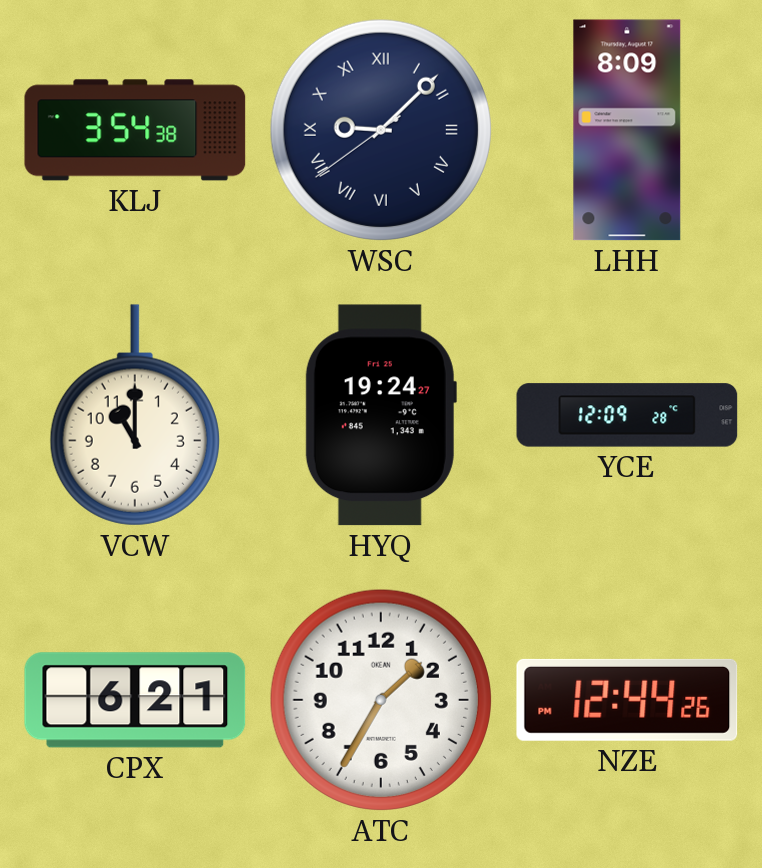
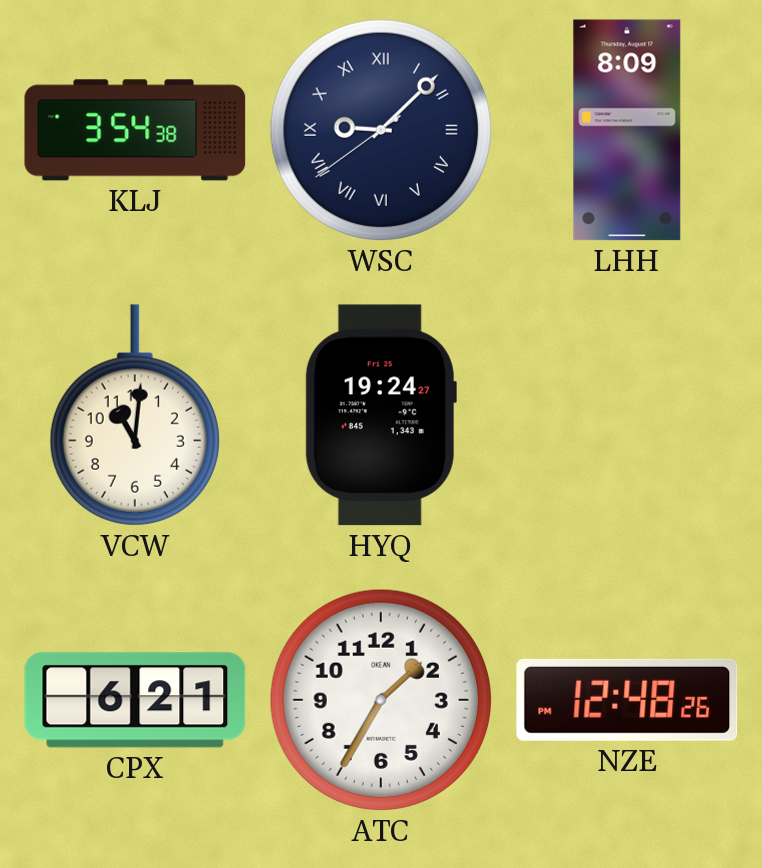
VCW: 11:00 -> 11:01
YCE: 12:09 -> none
NZE: 12:44 -> 12:48
